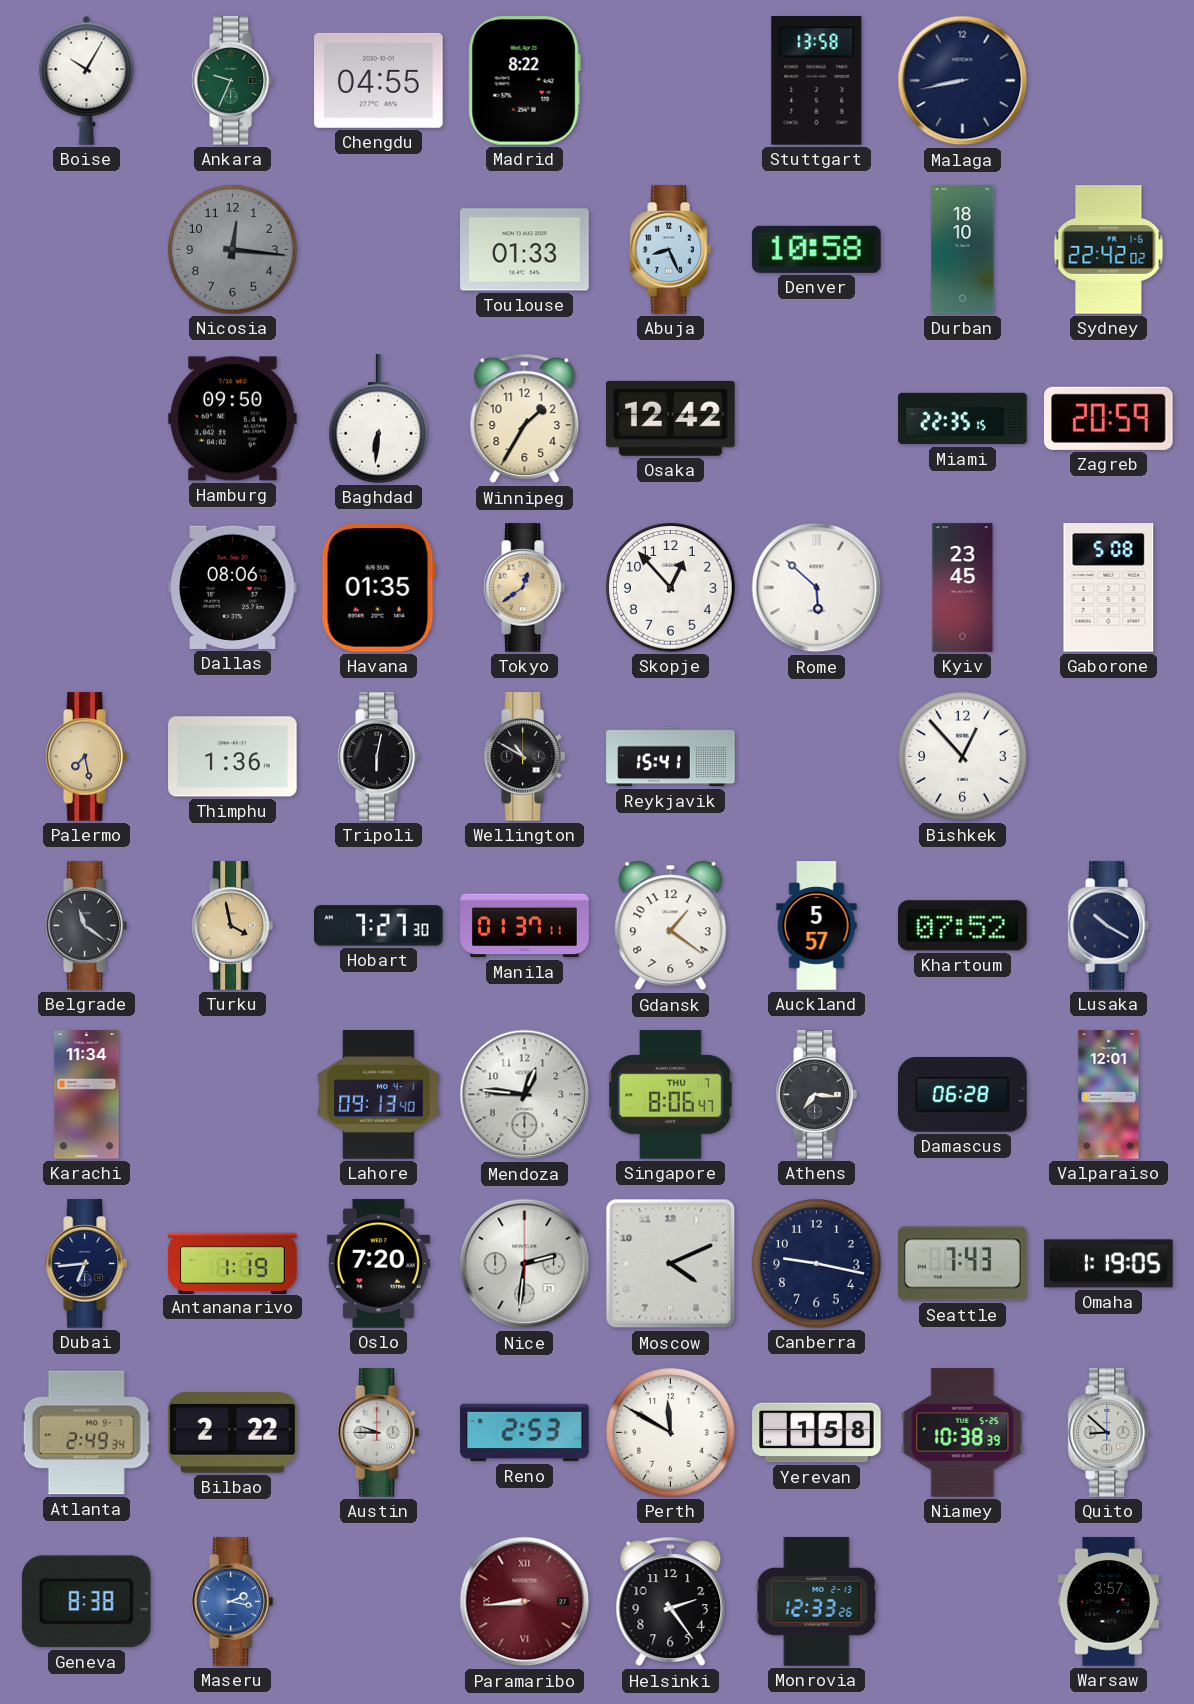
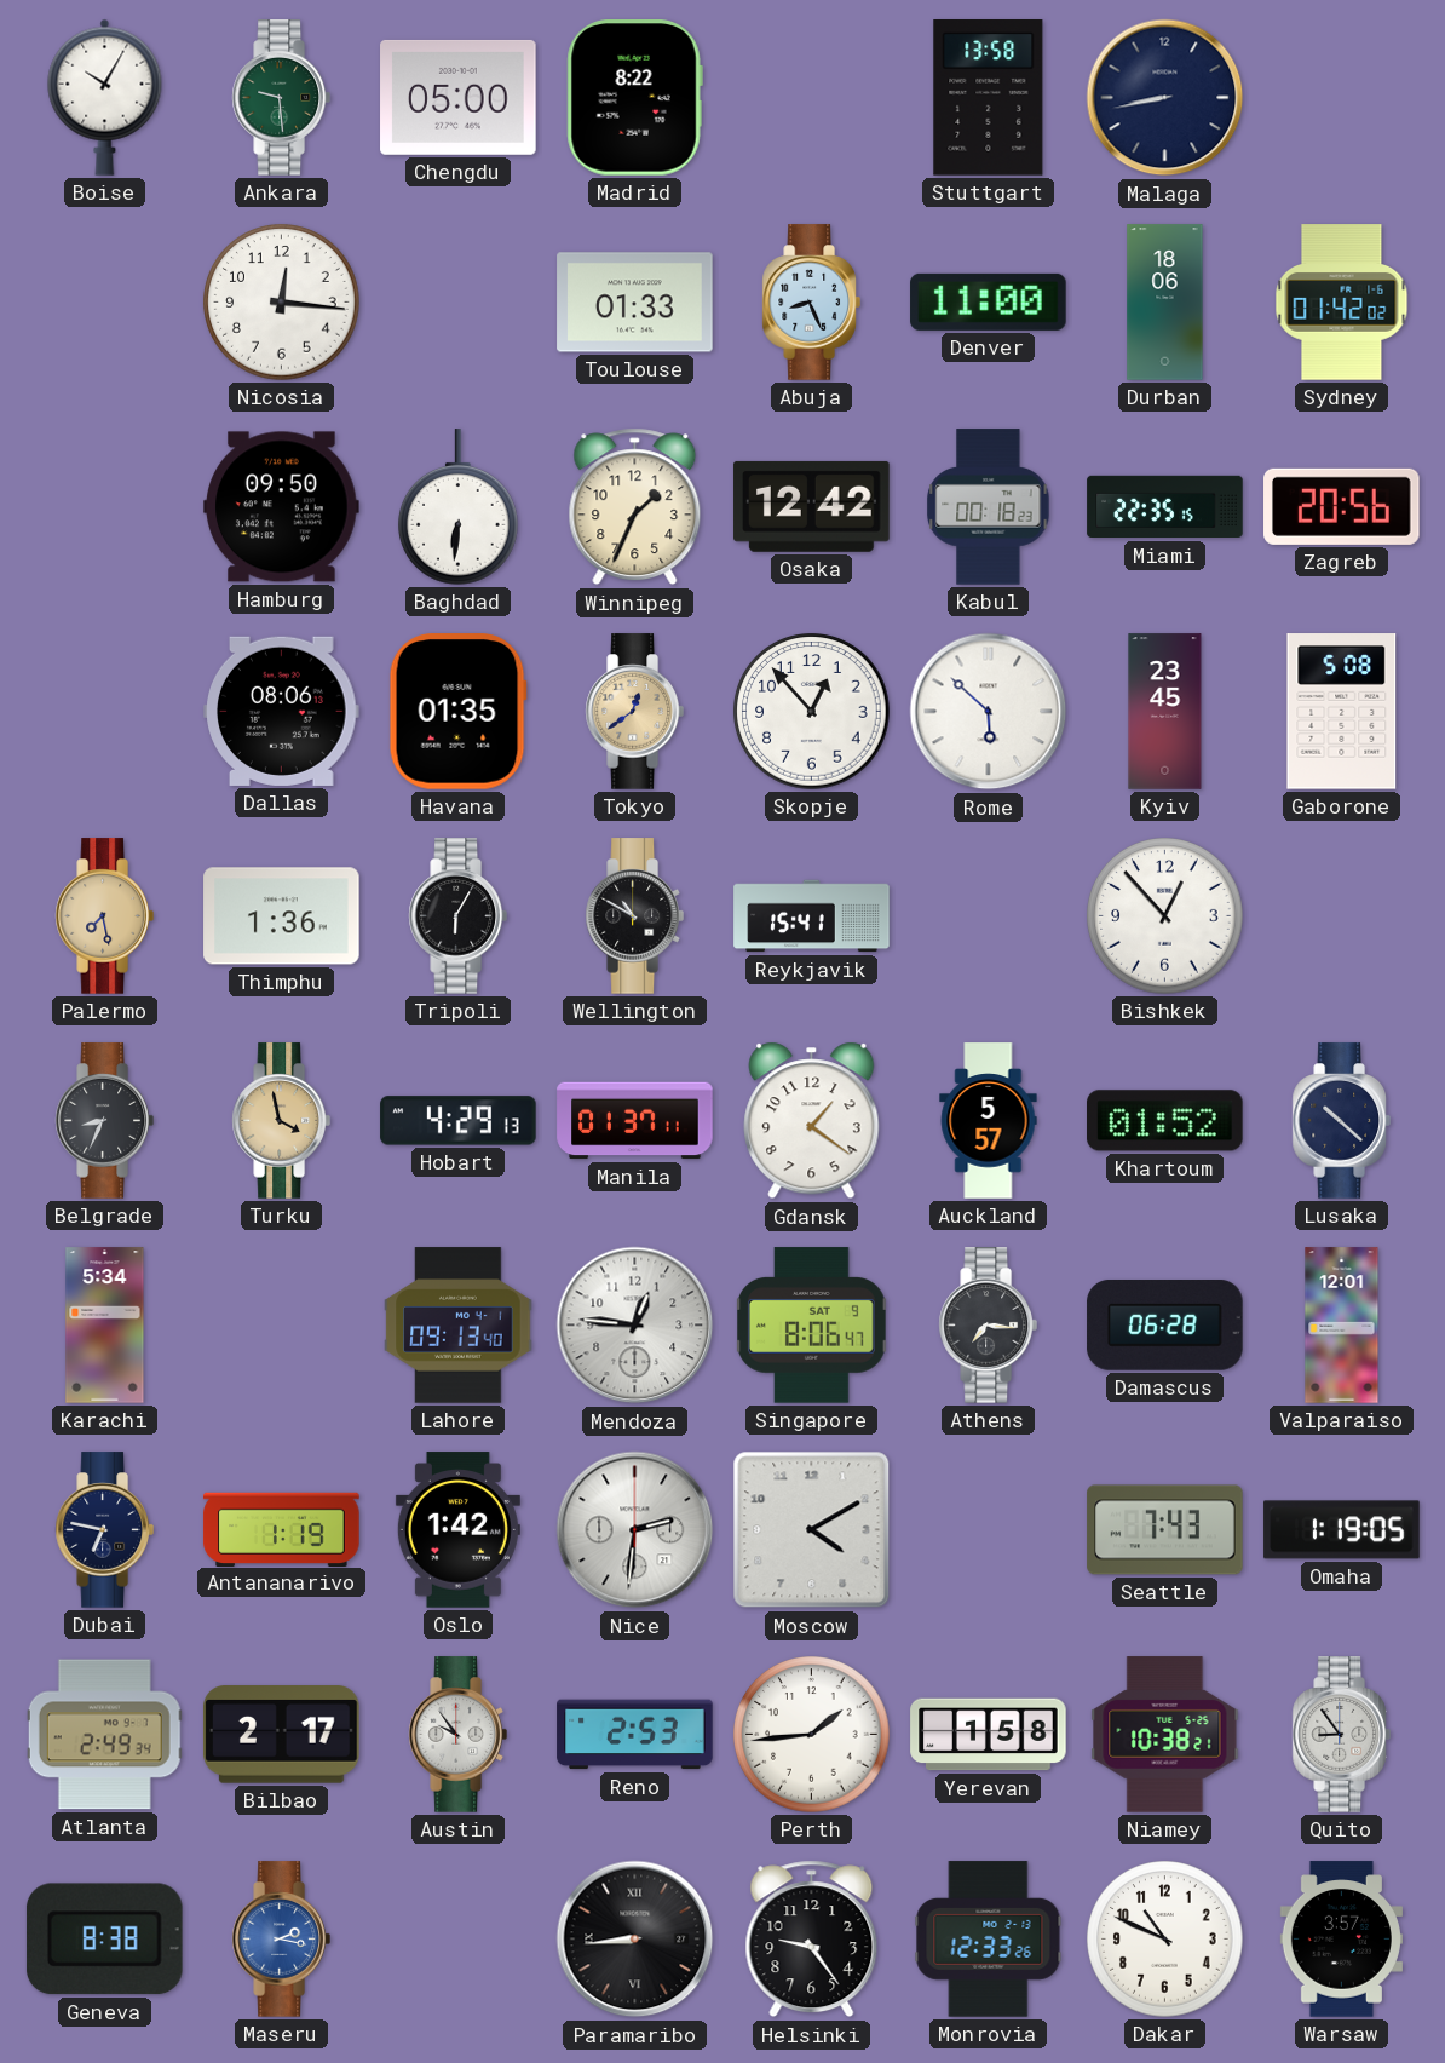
Ankara: 9:34 -> 9:29
Chengdu: 04:55 -> 05:00
Nicosia dial: grey -> white
Denver: 10:58 -> 11:00
Durban: 18:10 -> 18:06
Sydney: 22:42 -> 01:42
Winnipeg: 1:35 -> 1:34
Kabul: none -> 00:18
Zagreb: 20:59 -> 20:56
Tripoli: 6:02 -> 6:05
Belgrade: 11:21 -> 8:34
Hobart: 7:27 -> 4:29
Khartoum: 07:52 -> 01:52
Lusaka: 10:20 -> 10:22
Karachi: 11:34 -> 5:34
Singapore date: THU 7 -> SAT 9
Dubai: 6:44 -> 6:47
Oslo: 7:20 -> 1:42
Moscow: 4:11 -> 4:10
Canberra: 9:17 -> none
Bilbao: 2:22 -> 2:17
Austin: 9:45 -> 9:54
Perth: 11:50 -> 1:44
Niamey: 10:38:39 -> 10:38:21
Quito: 8:52 -> 8:54
Paramaribo dial: burgundy -> black
Helsinki: 2:24 -> 9:24
Dakar: none -> 10:49
